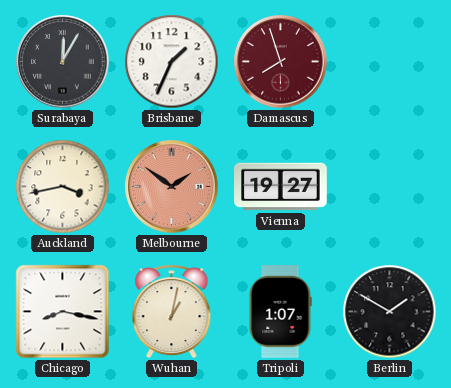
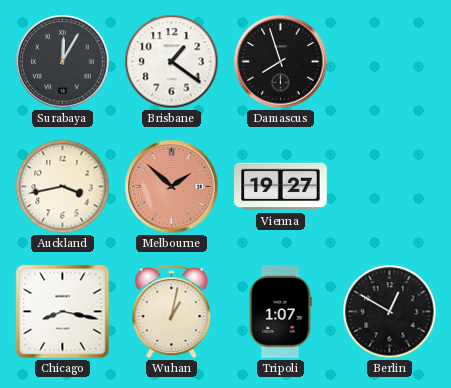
Brisbane: 1:34 -> 1:21
Damascus dial: burgundy -> black
Melbourne: 1:51 -> 1:52
Berlin: 1:50 -> 12:50
